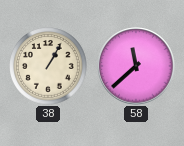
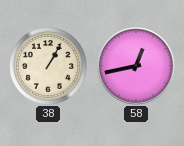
58: 11:38 -> 12:43
